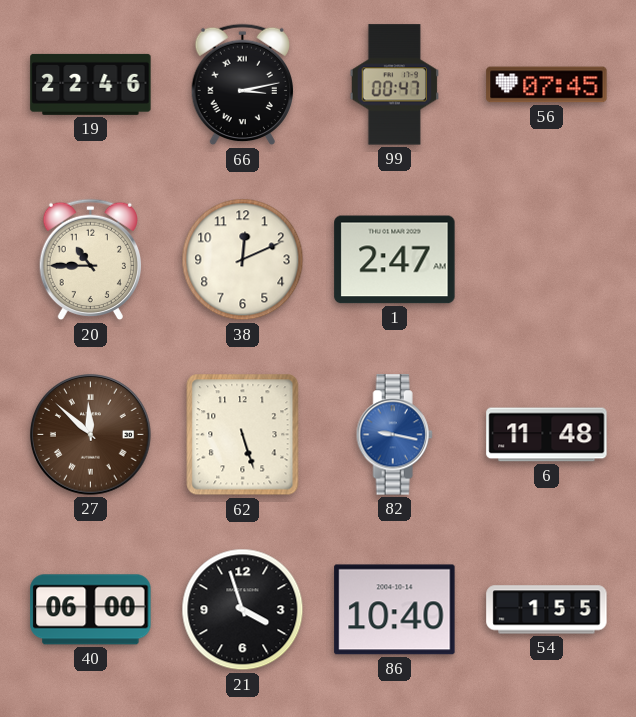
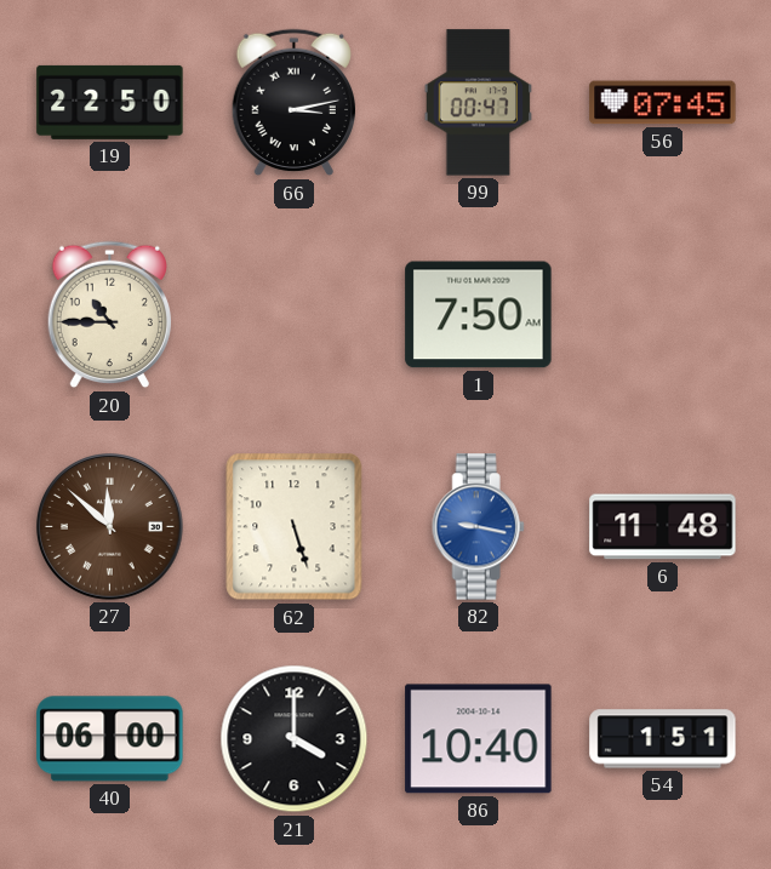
19: 22:46 -> 22:50
38: 12:11 -> none
1: 2:47 -> 7:50
21: 3:57 -> 4:00
54: 1:55 -> 1:51
